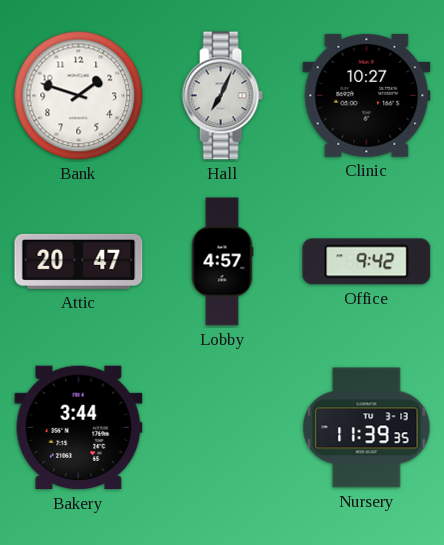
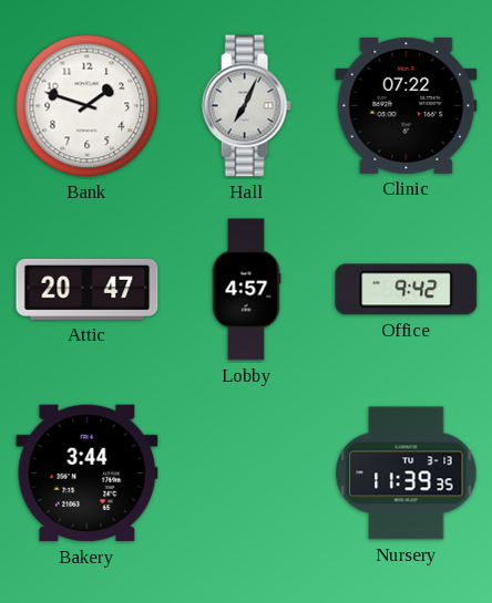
Clinic: 10:27 -> 07:22
